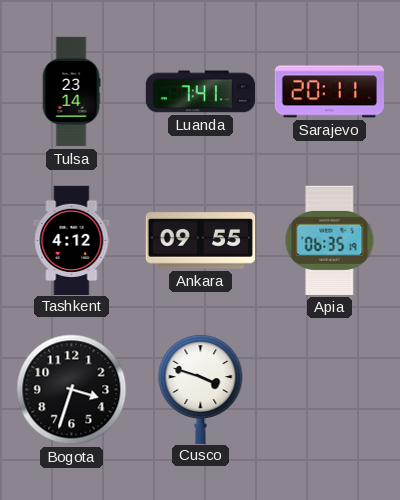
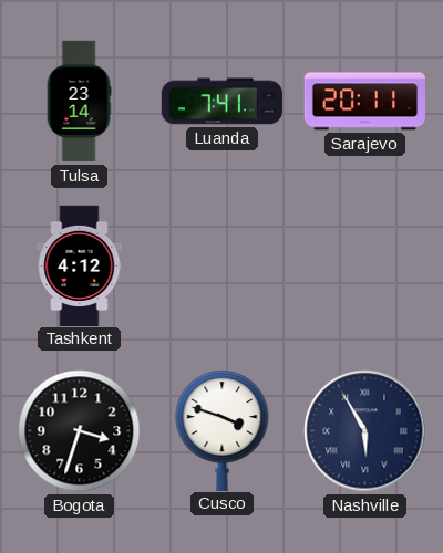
Ankara: 09:55 -> none
Apia: 06:35 -> none
Nashville: none -> 5:55
